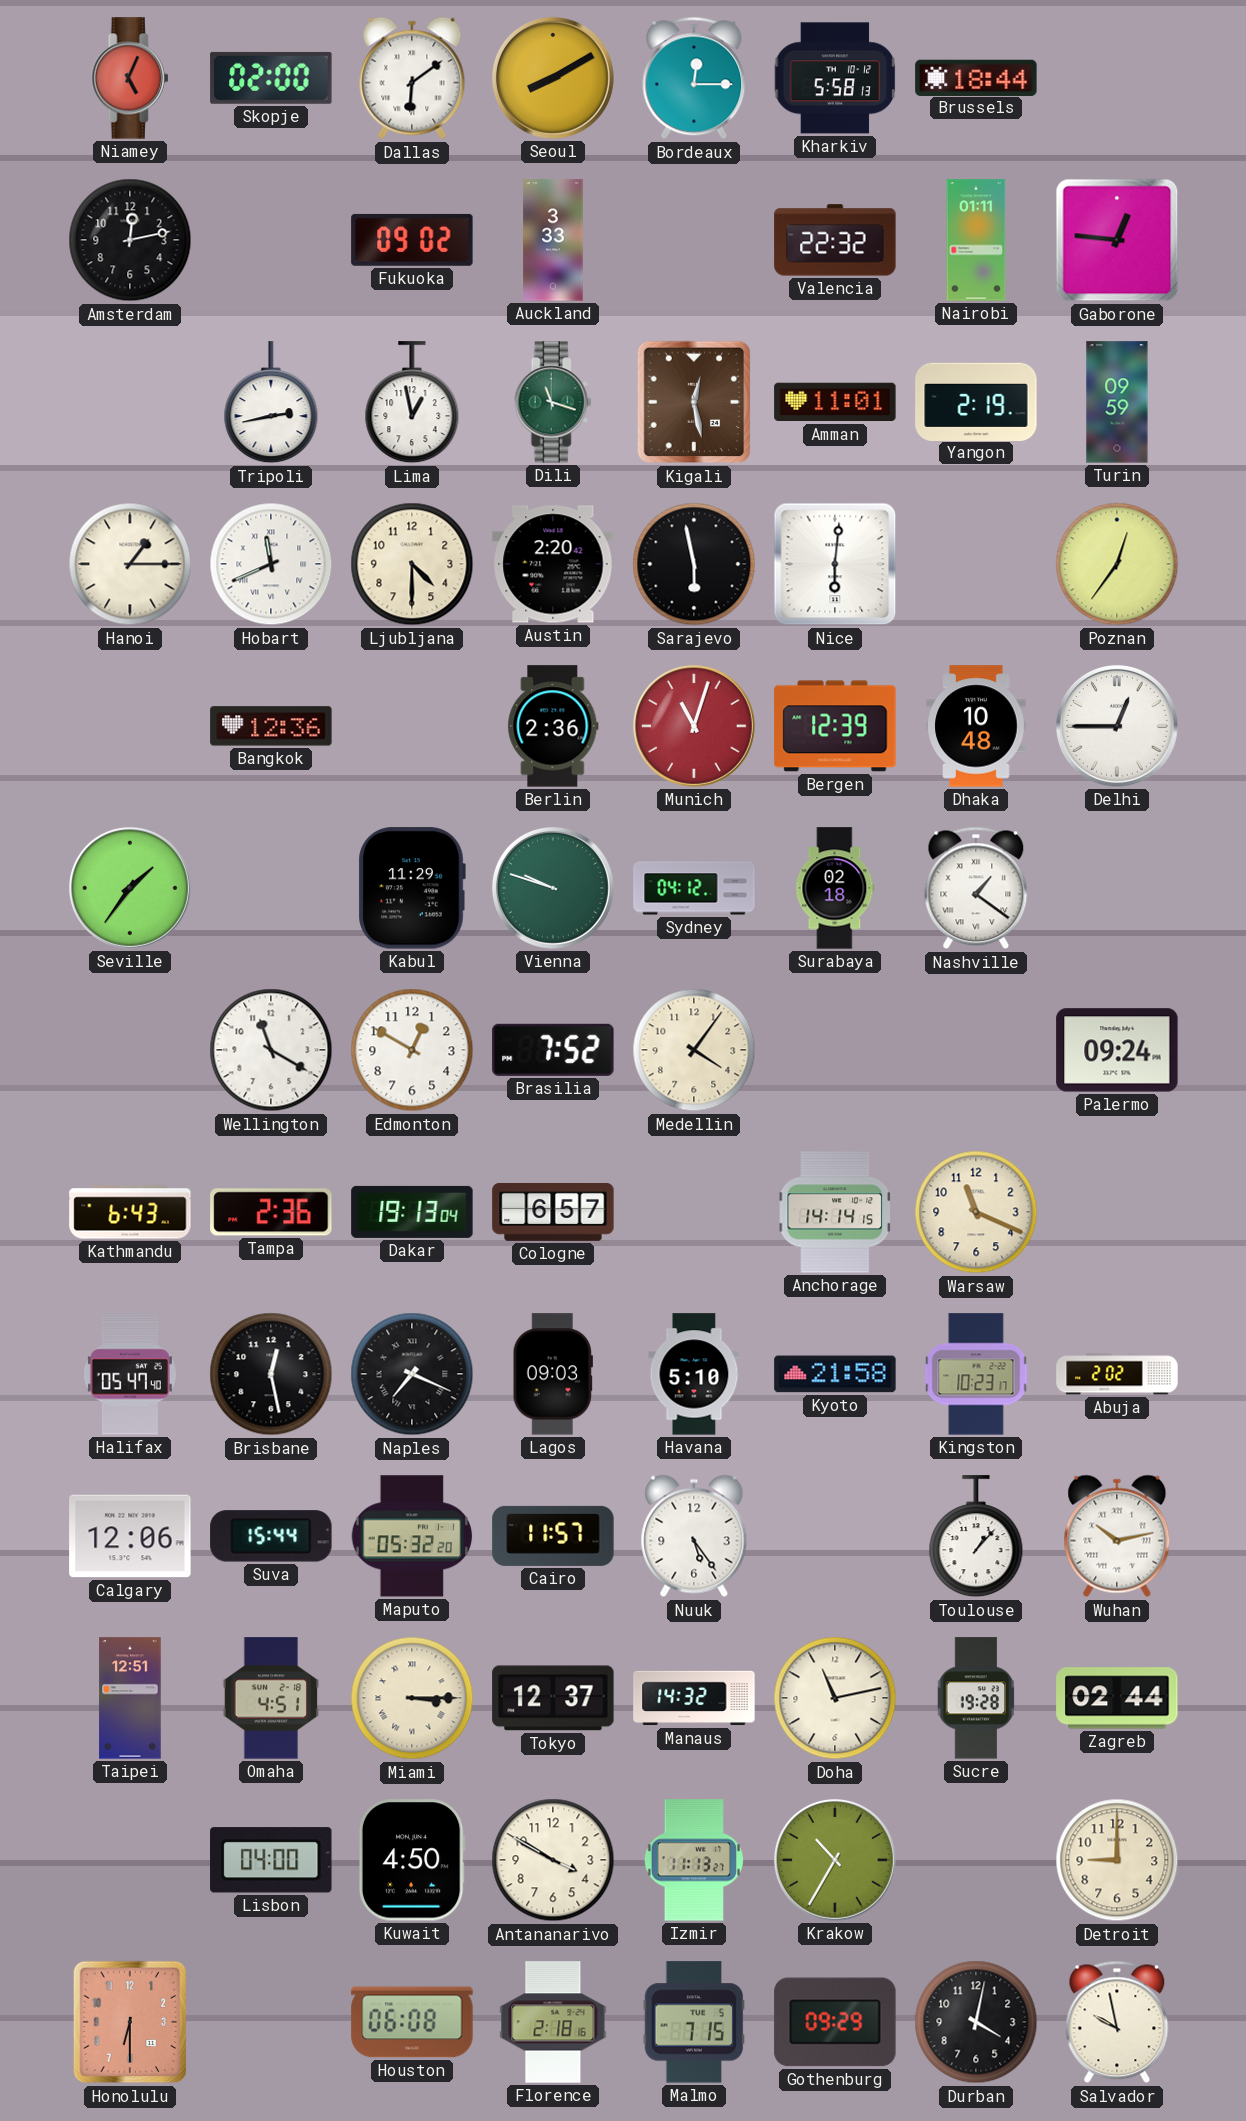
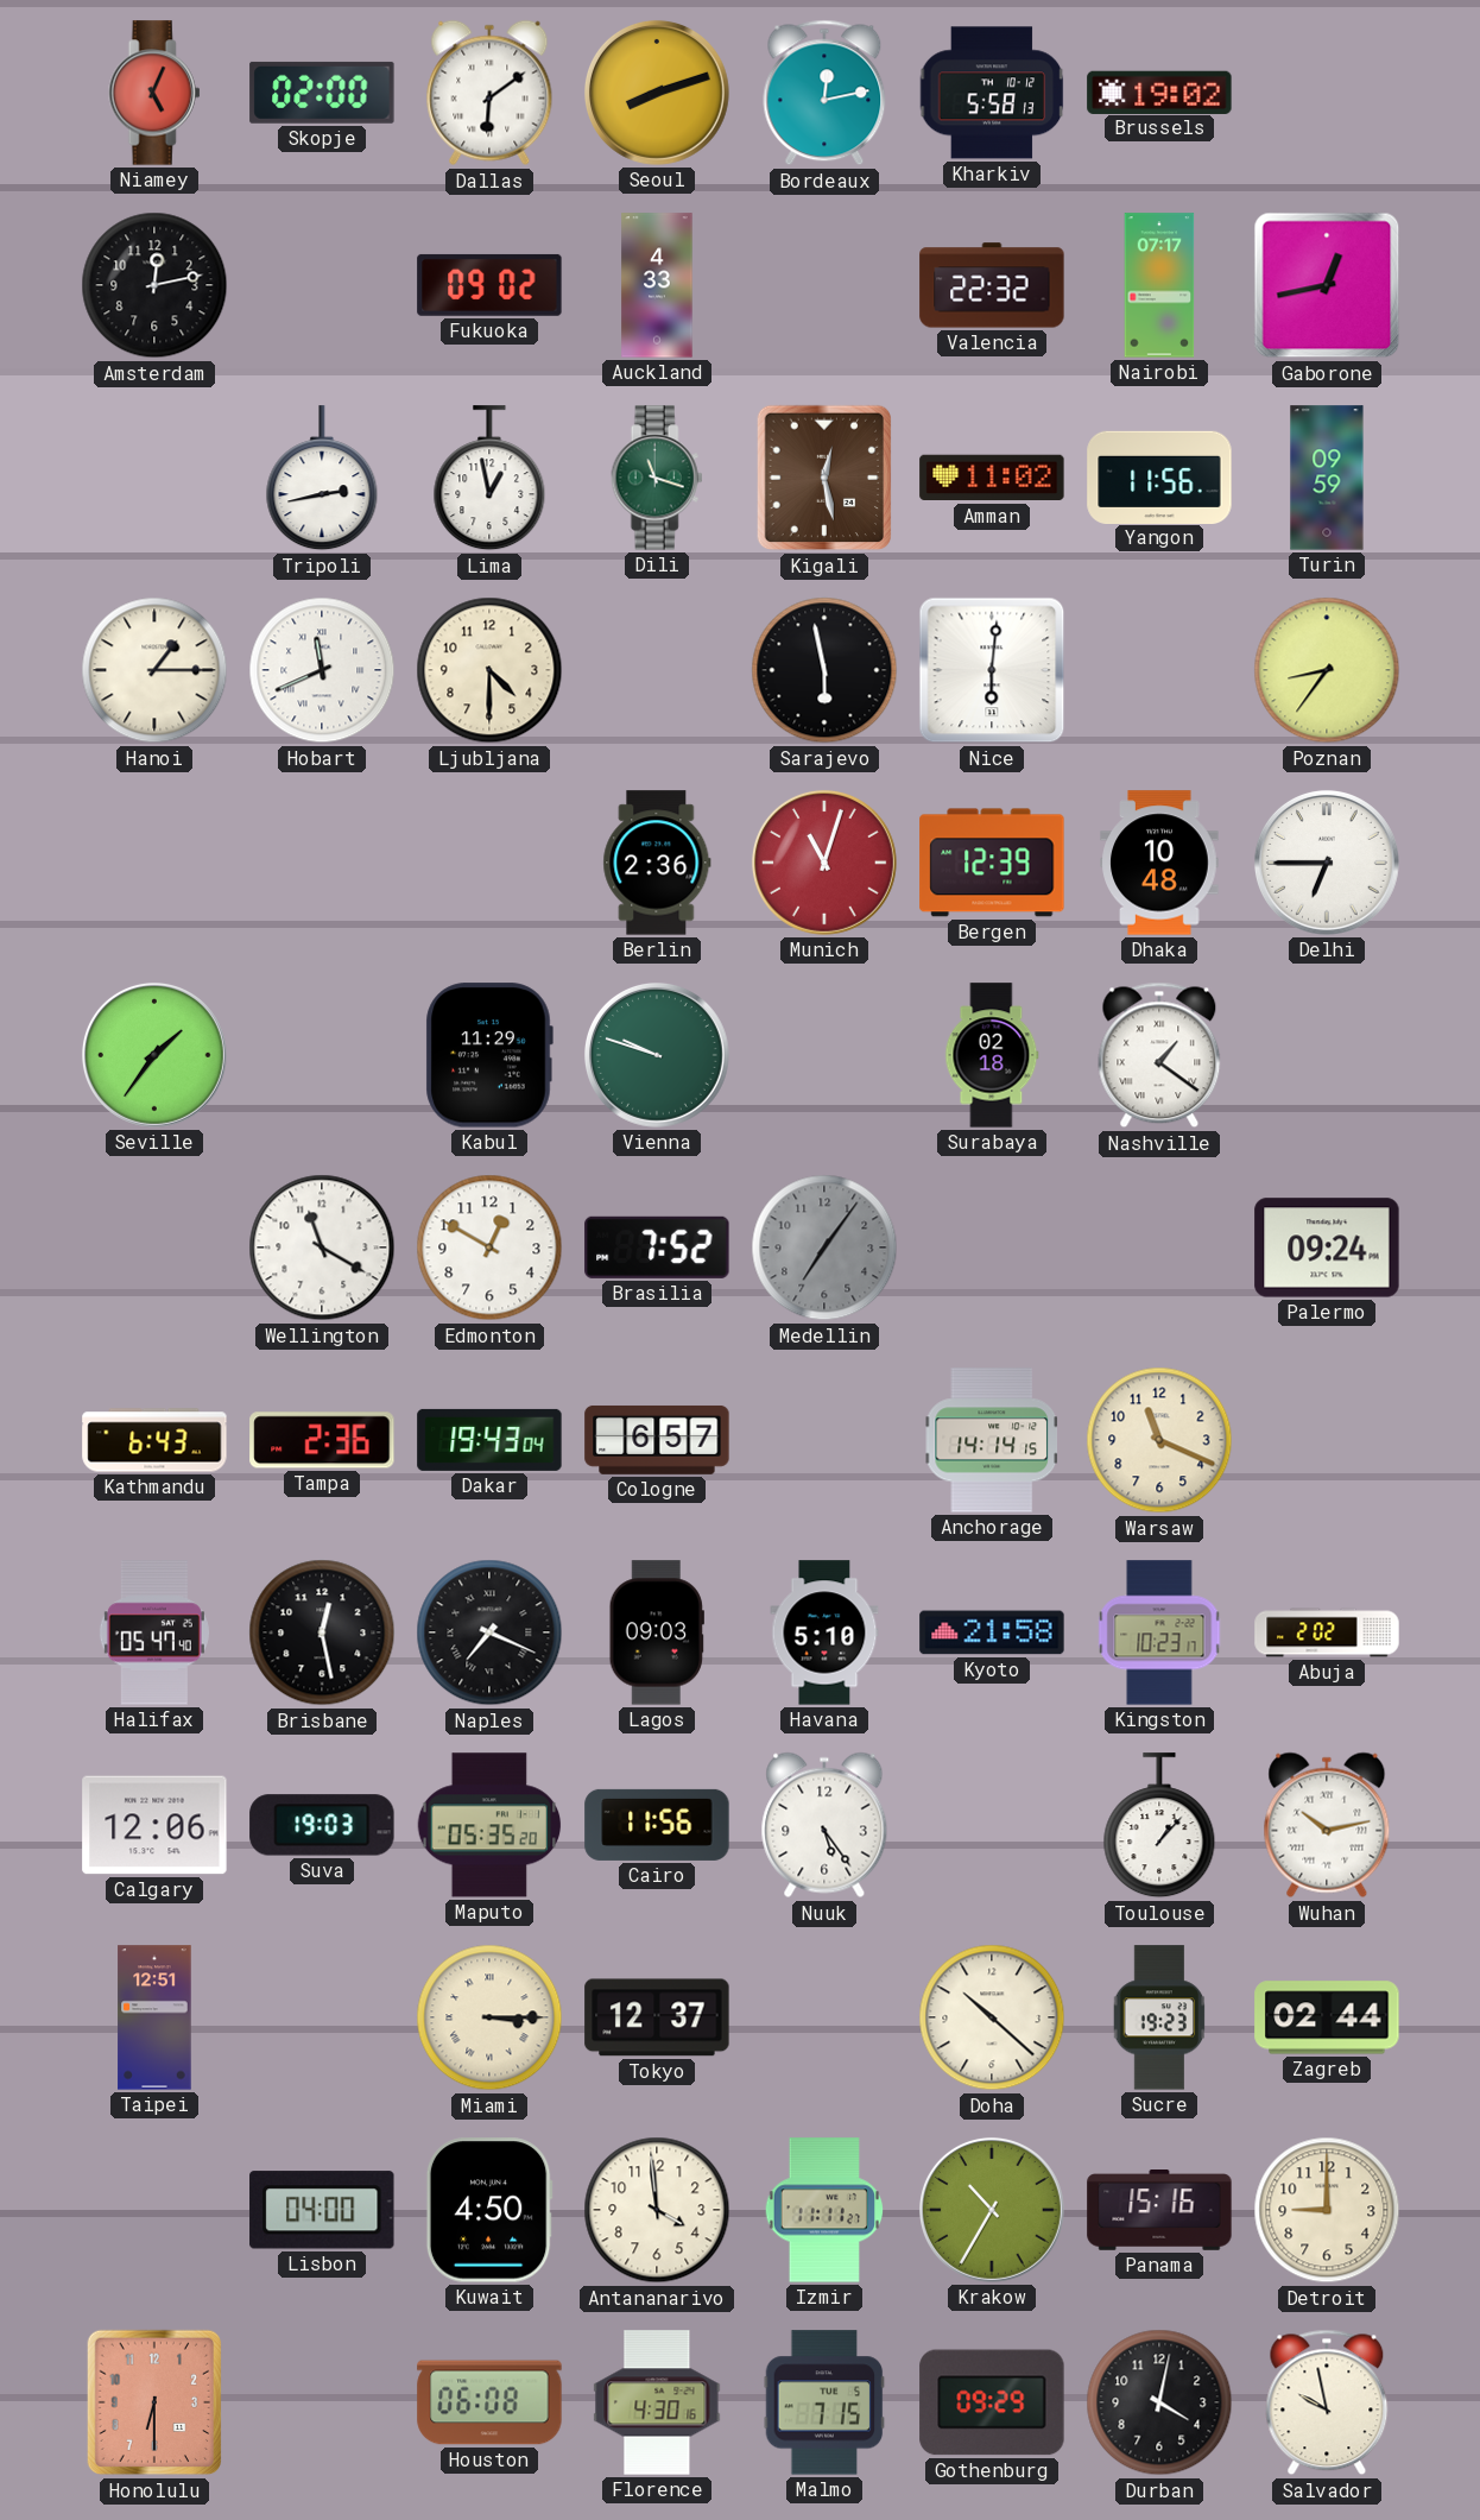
Seoul: 8:10 -> 8:12
Bordeaux: 12:15 -> 12:13
Brussels: 18:44 -> 19:02
Auckland: 3:33 -> 4:33
Nairobi: 01:11 -> 07:17
Gaborone: 12:46 -> 12:43
Amman: 11:01 -> 11:02
Yangon: 2:19 -> 11:56
Austin: 2:20 -> none
Poznan: 12:36 -> 8:36
Bangkok: 12:36 -> none
Delhi: 12:45 -> 6:45
Sydney: 04:12 -> none
Medellin: 4:06 -> 7:06
Medellin dial: cream -> grey
Dakar: 19:13 -> 19:43
Suva: 15:44 -> 19:03
Maputo: 05:32 -> 05:35
Cairo: 11:57 -> 11:56
Omaha: 4:51 -> none
Manaus: 14:32 -> none
Doha: 11:13 -> 10:22
Sucre: 19:28 -> 19:23
Antananarivo: 3:50 -> 3:59
Izmir: 11:13 -> 11:11
Panama: none -> 15:16
Florence: 2:18 -> 4:30
